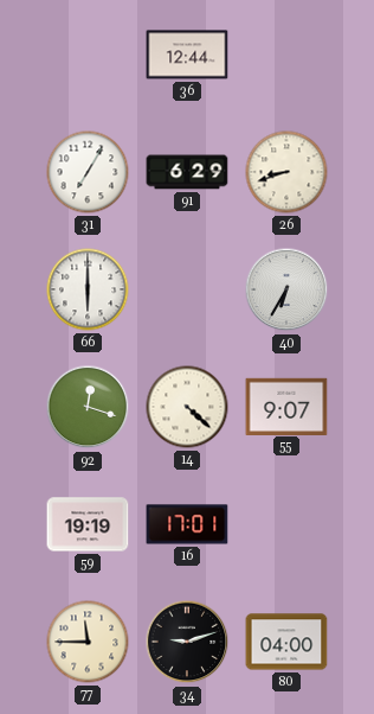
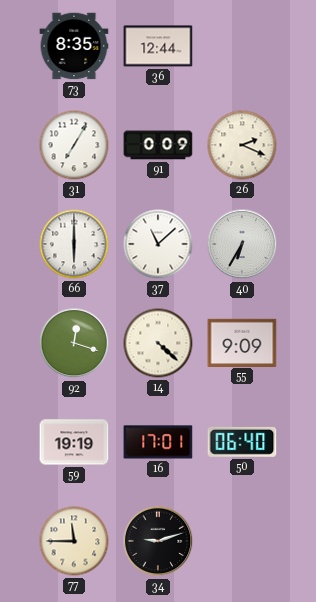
73: none -> 8:35
91: 6:29 -> 0:09
26: 8:42 -> 2:19
37: none -> 11:08
55: 9:07 -> 9:09
50: none -> 06:40
80: 04:00 -> none
